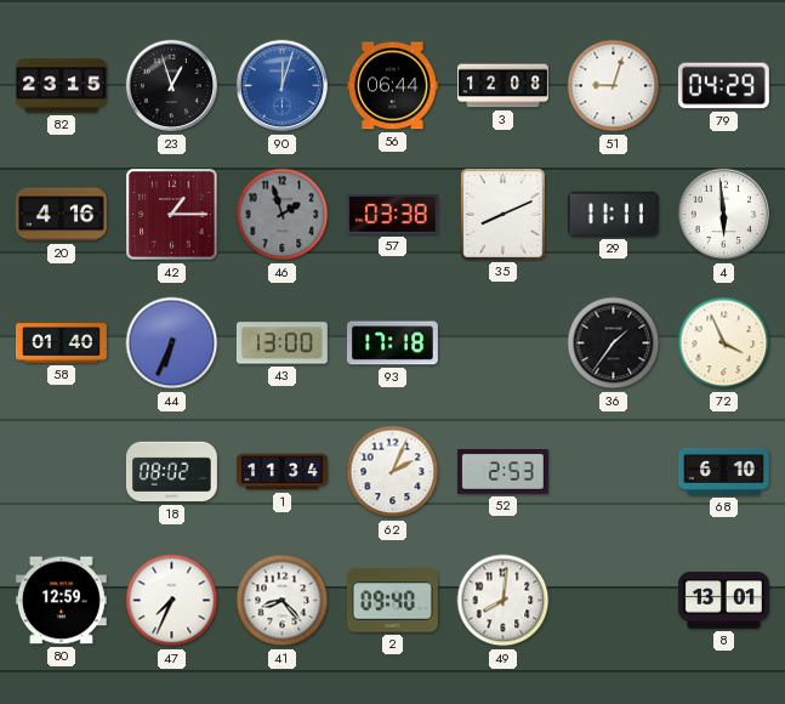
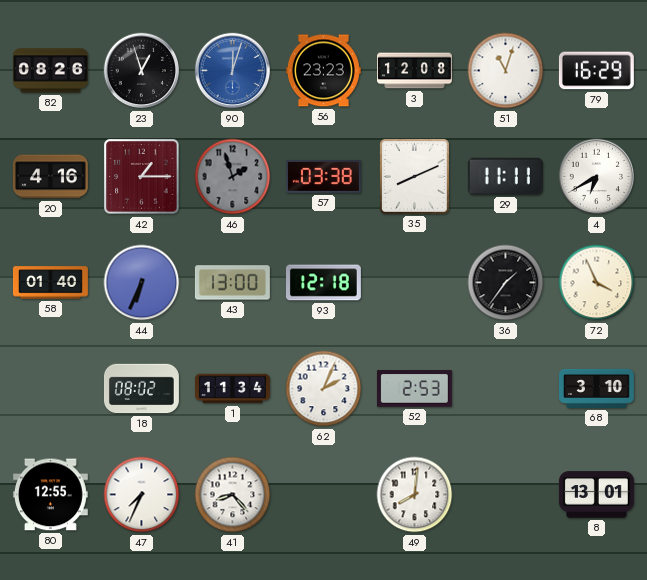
82: 23:15 -> 08:26
56: 06:44 -> 23:23
51: 9:03 -> 11:03
79: 04:29 -> 16:29
4: 5:59 -> 6:40
93: 17:18 -> 12:18
68: 6:10 -> 3:10
80: 12:59 -> 12:55
2: 09:40 -> none
